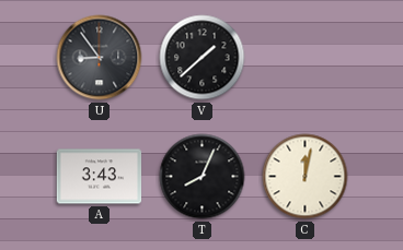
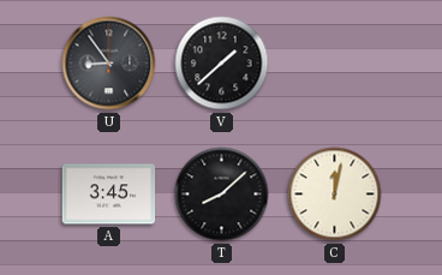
A: 3:43 -> 3:45
T: 8:04 -> 8:08
